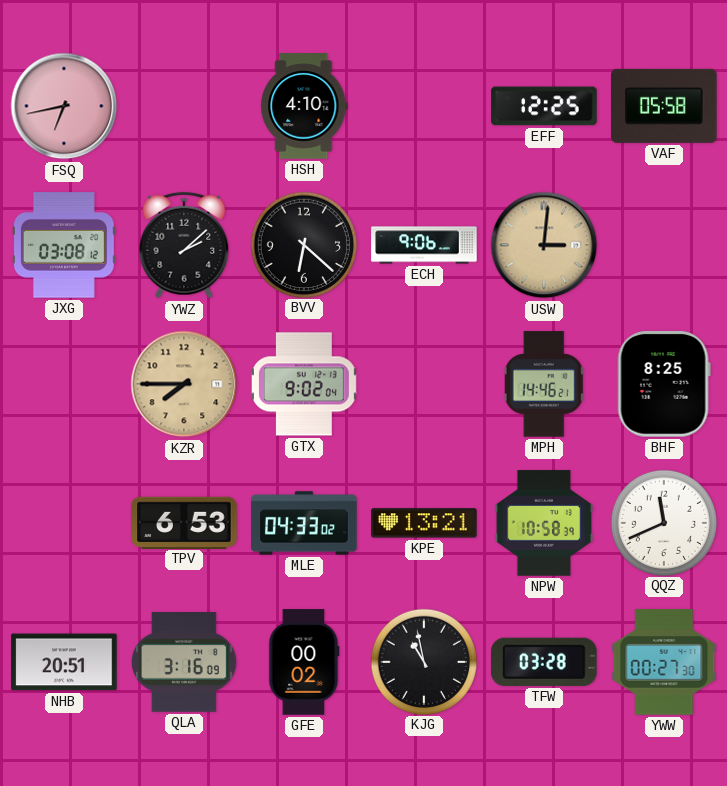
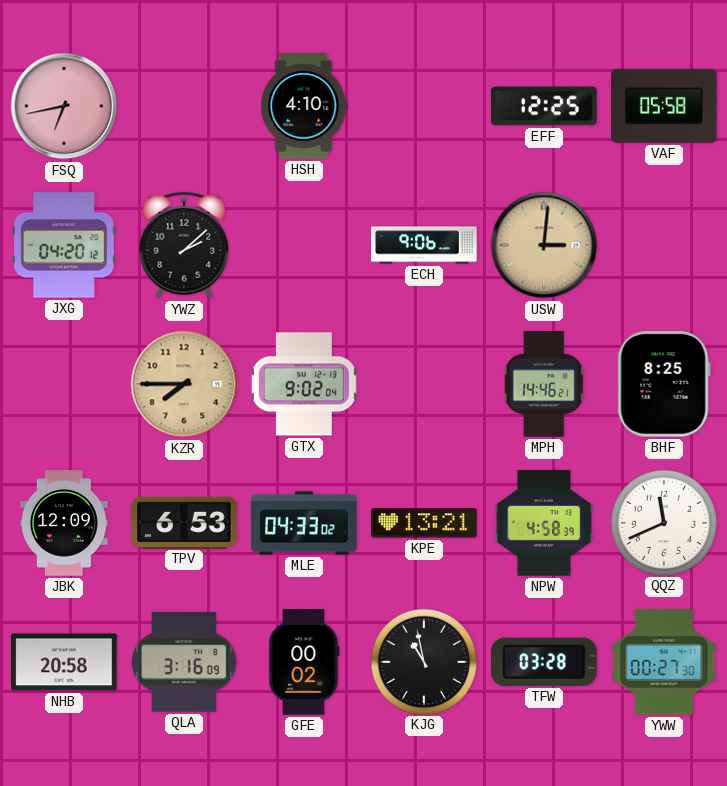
JXG: 03:08 -> 04:20
BVV: 6:22 -> none
JBK: none -> 12:09
NPW: 10:58 -> 4:58
NHB: 20:51 -> 20:58
